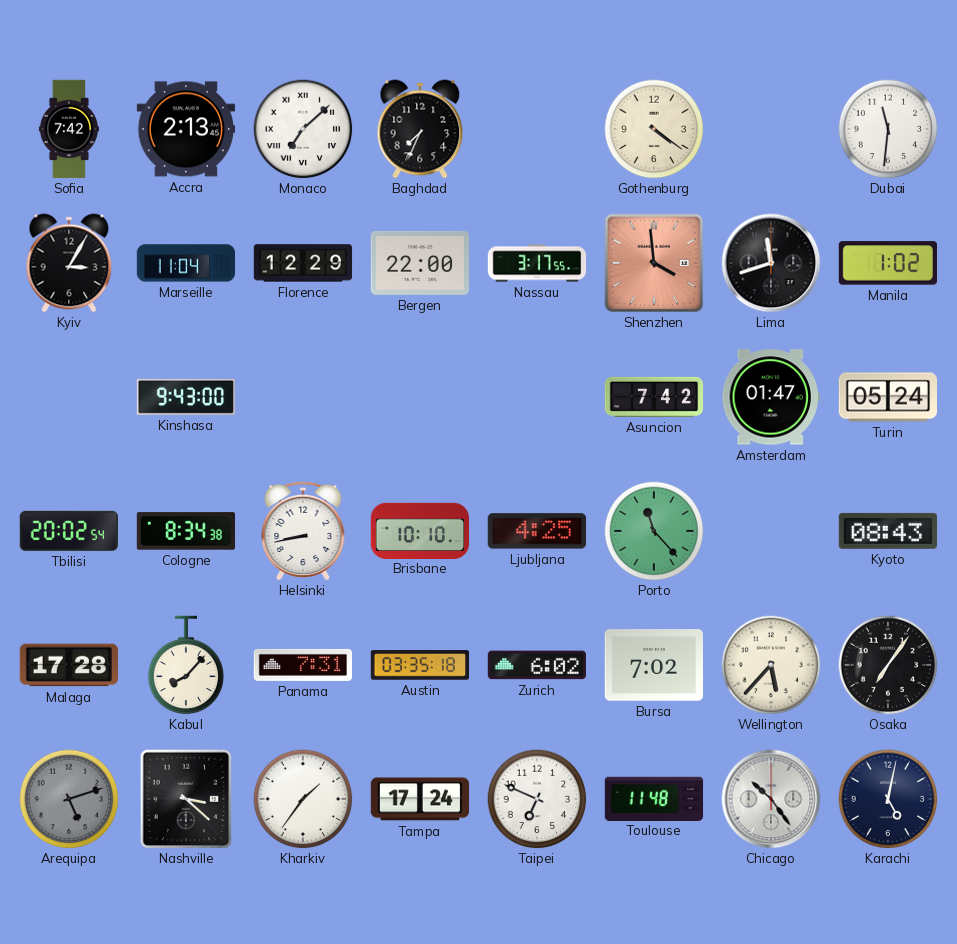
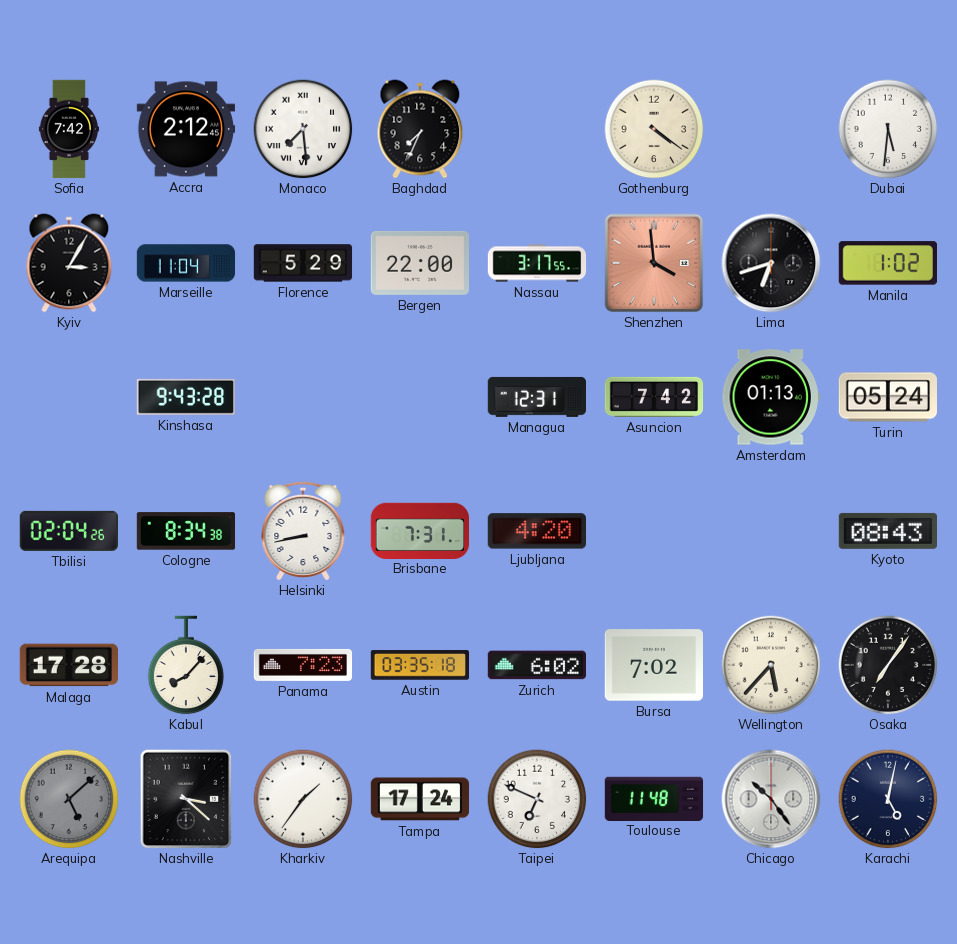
Accra: 2:13 -> 2:12
Monaco: 7:08 -> 7:29
Dubai: 11:31 -> 5:31
Florence: 12:29 -> 5:29
Lima: 11:42 -> 6:42
Kinshasa: 9:43:00 -> 9:43:28
Managua: none -> 12:31
Amsterdam: 01:47 -> 01:13
Tbilisi: 20:02 -> 02:04
Brisbane: 10:10 -> 7:31
Ljubljana: 4:25 -> 4:20
Porto: 11:23 -> none
Panama: 7:31 -> 7:23
Arequipa: 5:12 -> 5:08
